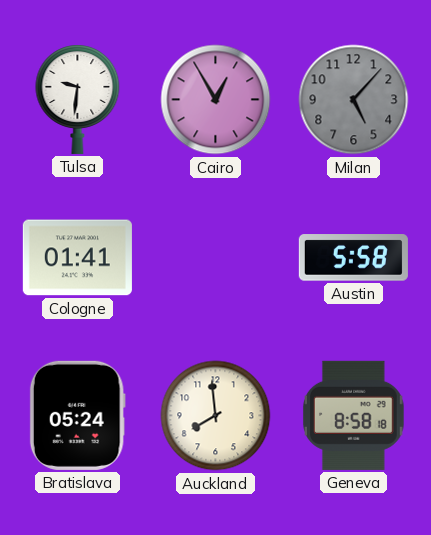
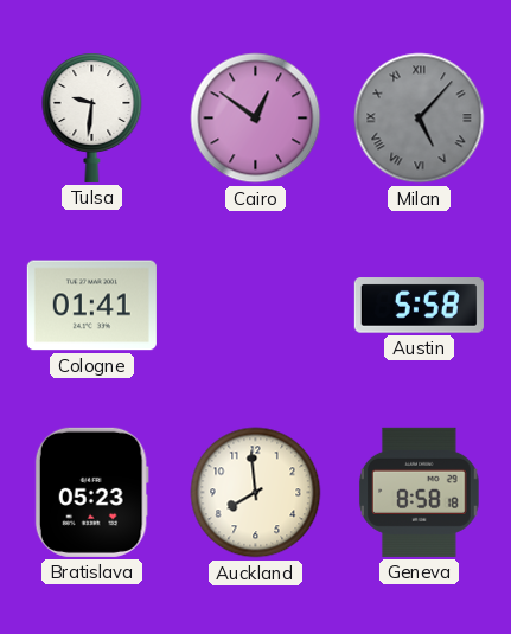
Cairo: 12:55 -> 12:51
Milan numerals: Arabic -> Roman
Bratislava: 05:24 -> 05:23
